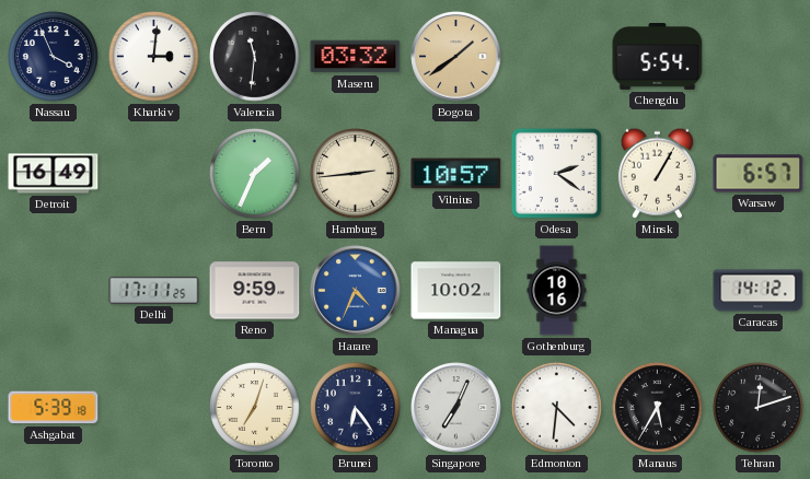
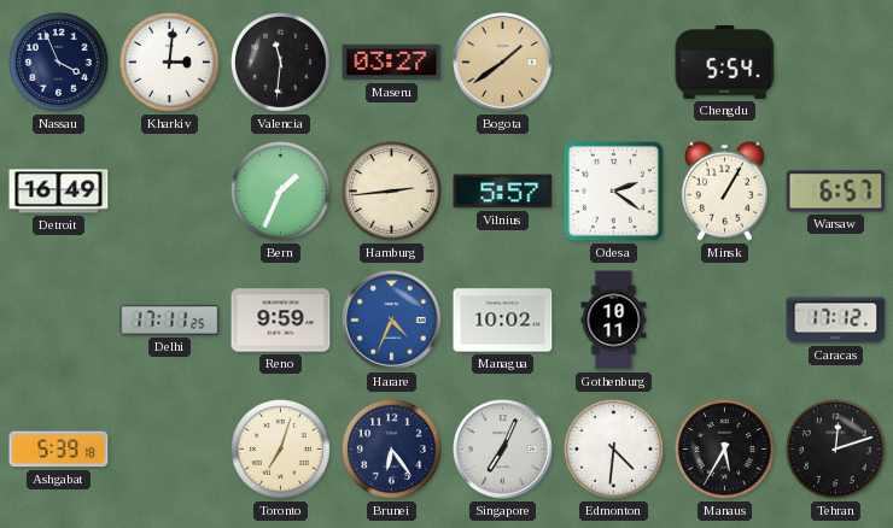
Maseru: 03:32 -> 03:27
Vilnius: 10:57 -> 5:57
Gothenburg: 10:16 -> 10:11
Caracas: 14:12 -> 17:12
